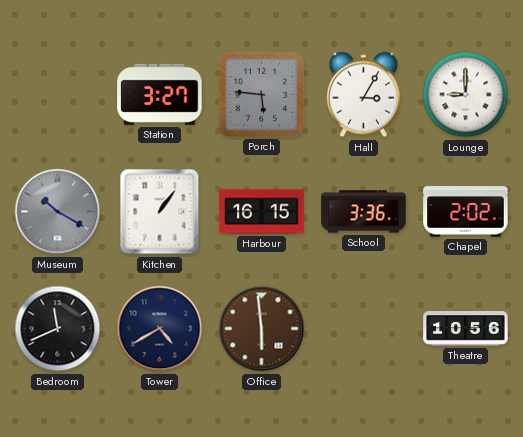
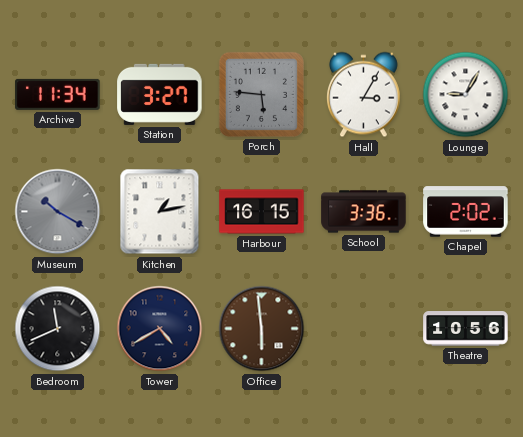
Archive: none -> 11:34
Lounge: 9:00 -> 9:05
Kitchen: 1:06 -> 1:13
